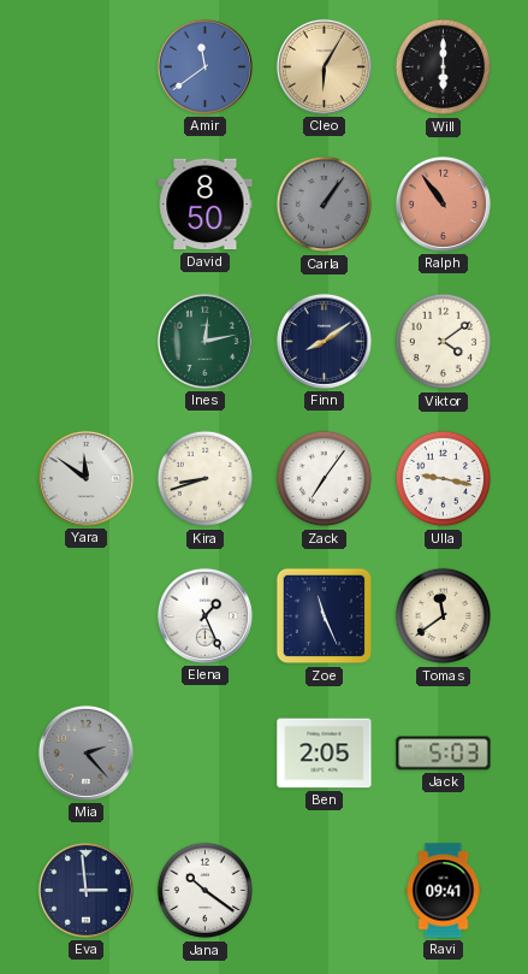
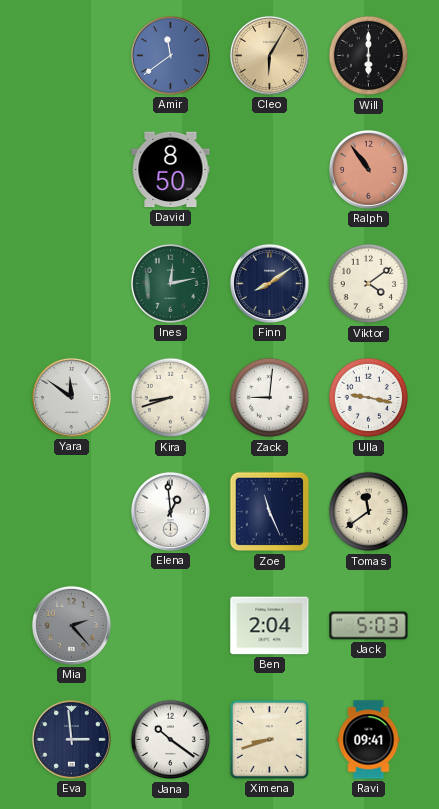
Carla: 1:06 -> none
Zack: 7:06 -> 9:01
Elena: 1:26 -> 12:59
Ben: 2:05 -> 2:04
Ximena: none -> 8:42
